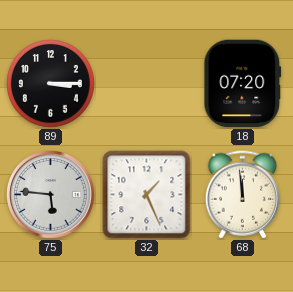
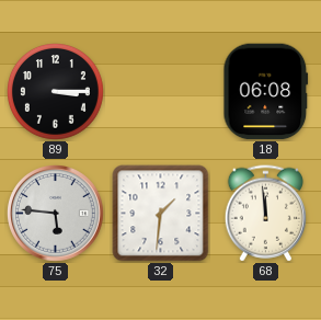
18: 07:20 -> 06:08
32: 1:26 -> 1:31
